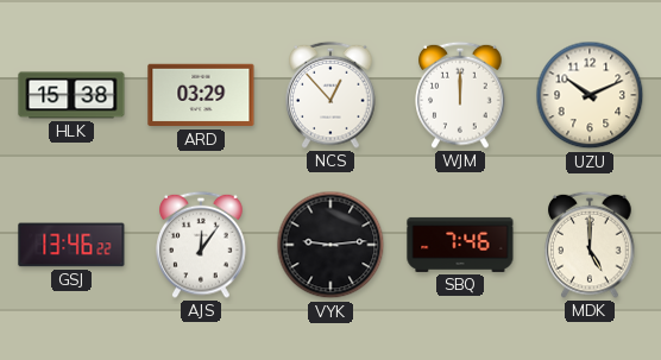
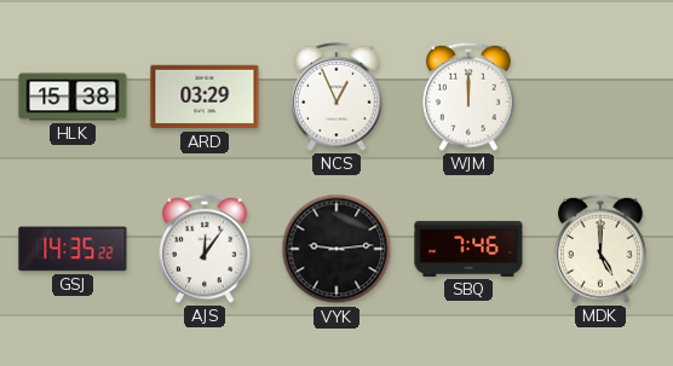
NCS: 12:53 -> 12:56
UZU: 10:11 -> none
GSJ: 13:46 -> 14:35
